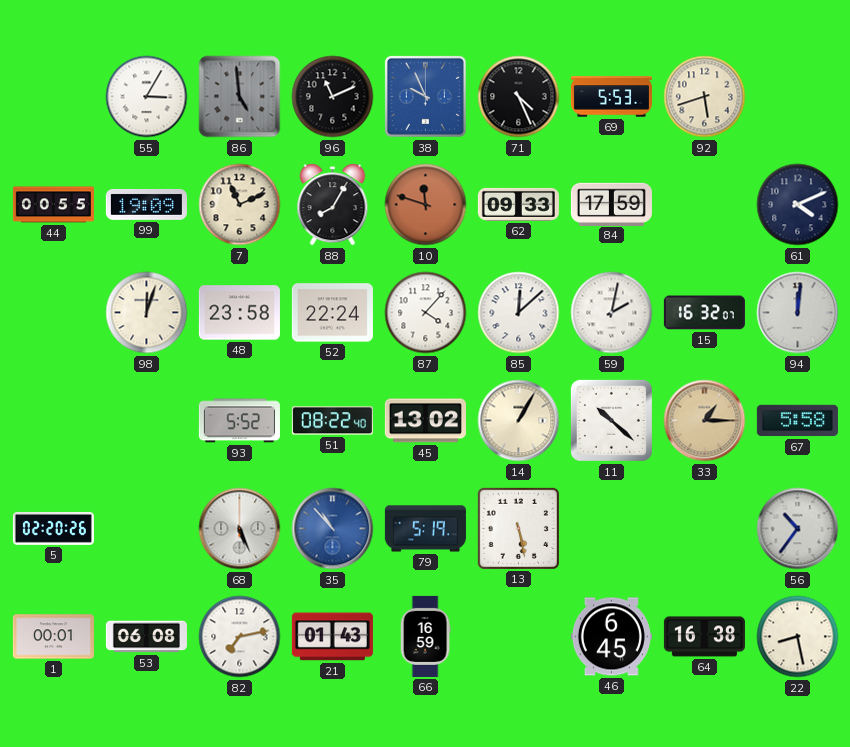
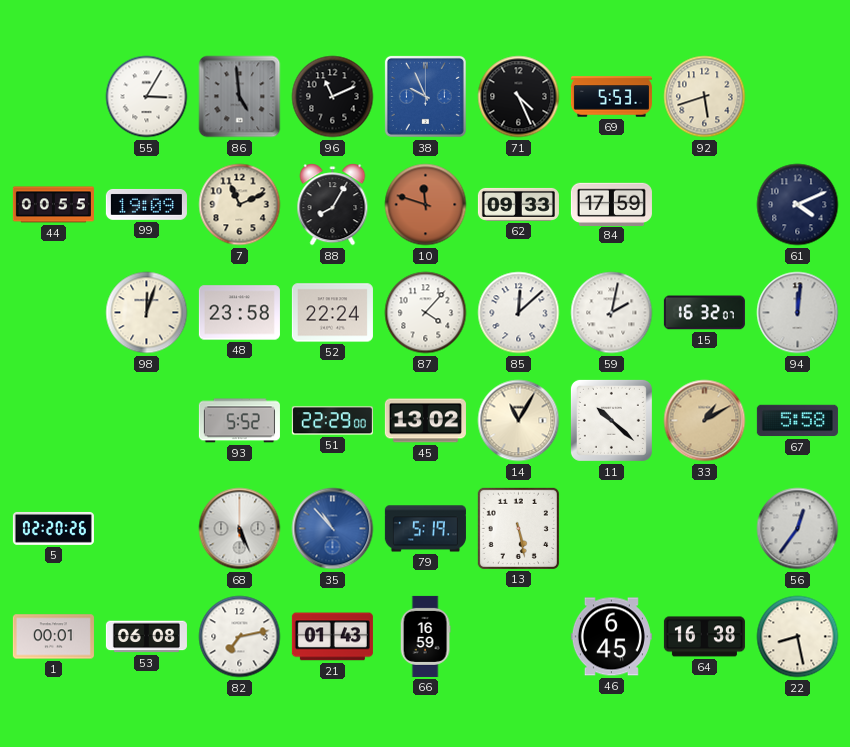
51: 08:22 -> 22:29
14: 1:05 -> 11:05
33: 1:15 -> 1:10
56: 10:36 -> 12:36
